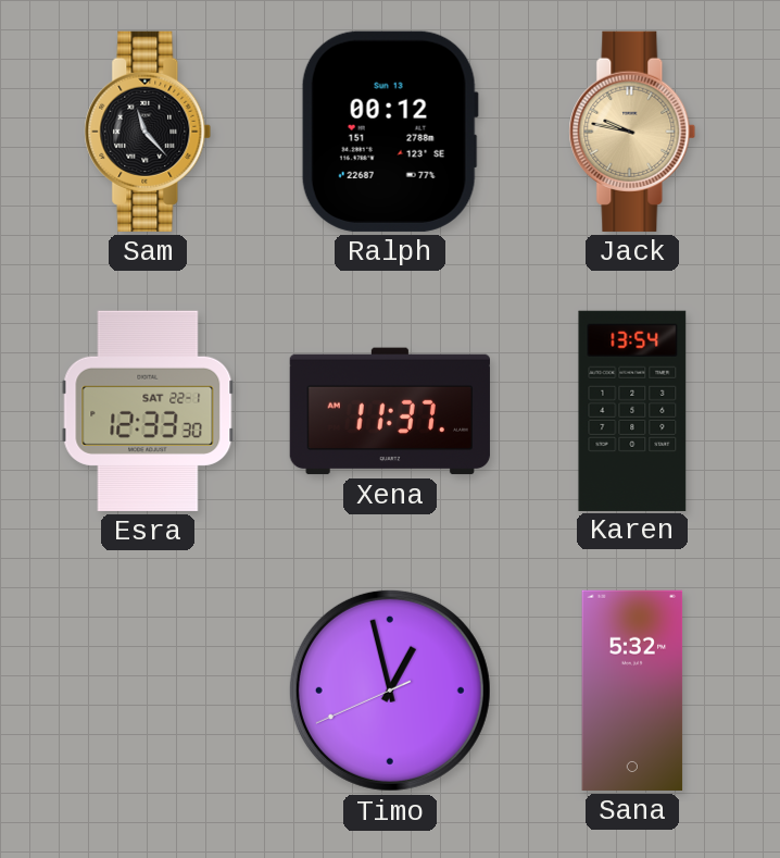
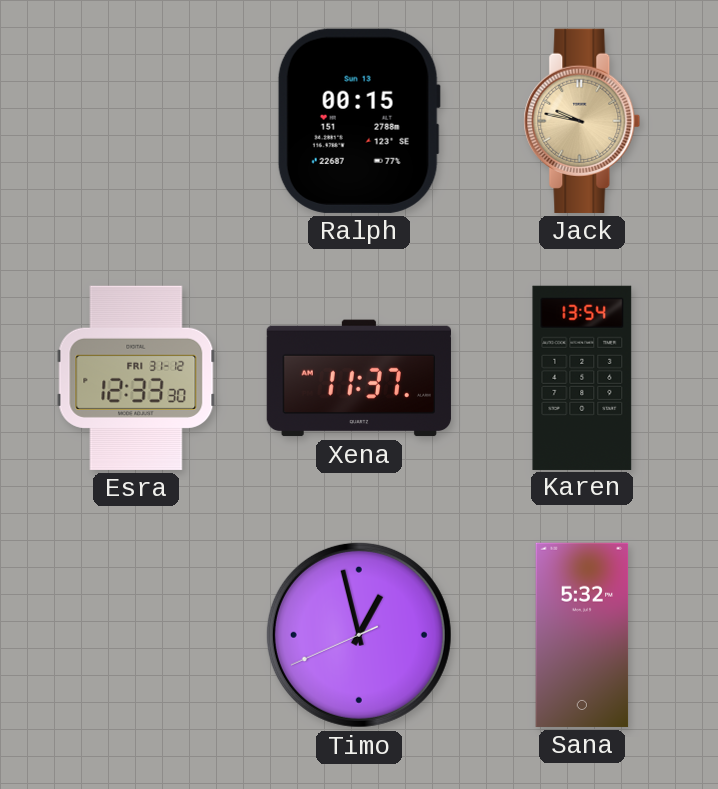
Sam: 11:23 -> none
Ralph: 00:12 -> 00:15
Esra date: SAT 22-1 -> FRI 31-12
